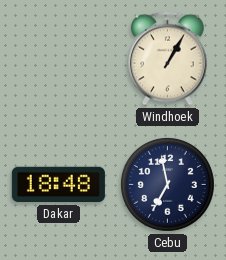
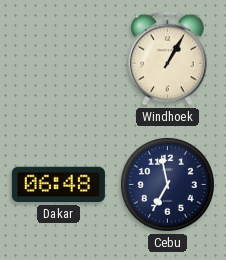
Dakar: 18:48 -> 06:48
